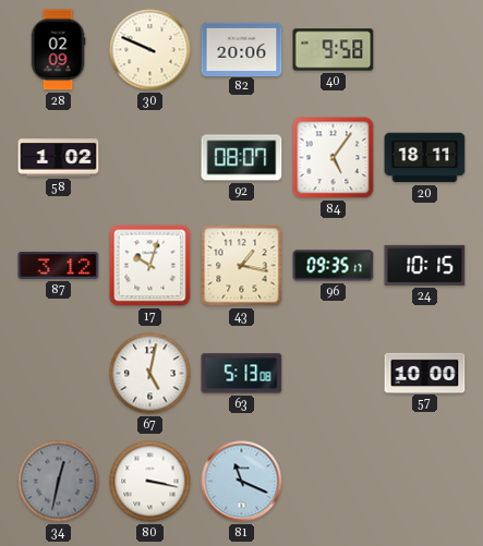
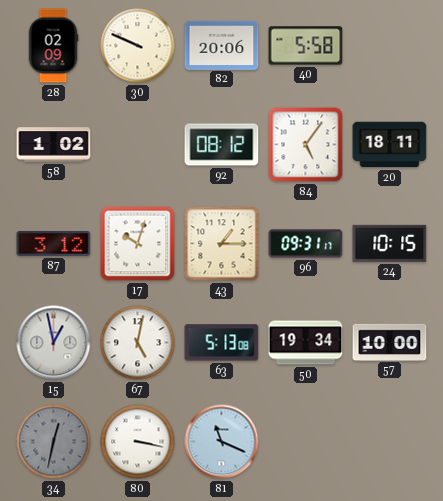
40: 9:58 -> 5:58
92: 08:07 -> 08:12
43: 1:17 -> 1:15
96: 09:35 -> 09:31
15: none -> 12:58
50: none -> 19:34
